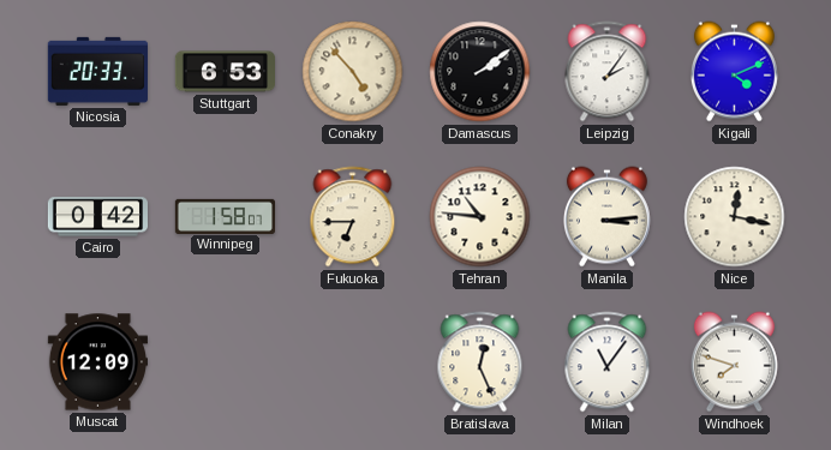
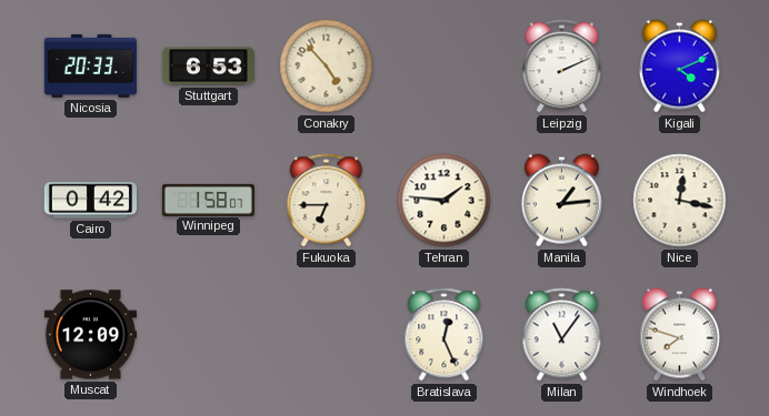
Damascus: 2:09 -> none
Leipzig: 2:06 -> 2:11
Tehran: 10:46 -> 1:46
Manila: 3:14 -> 1:14
